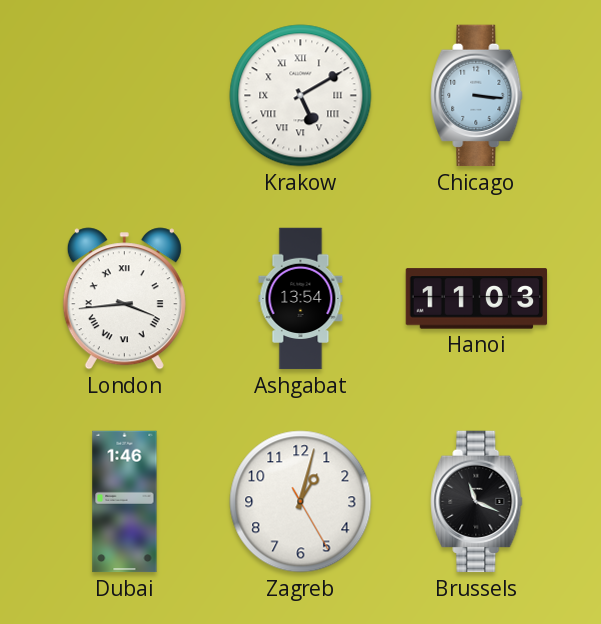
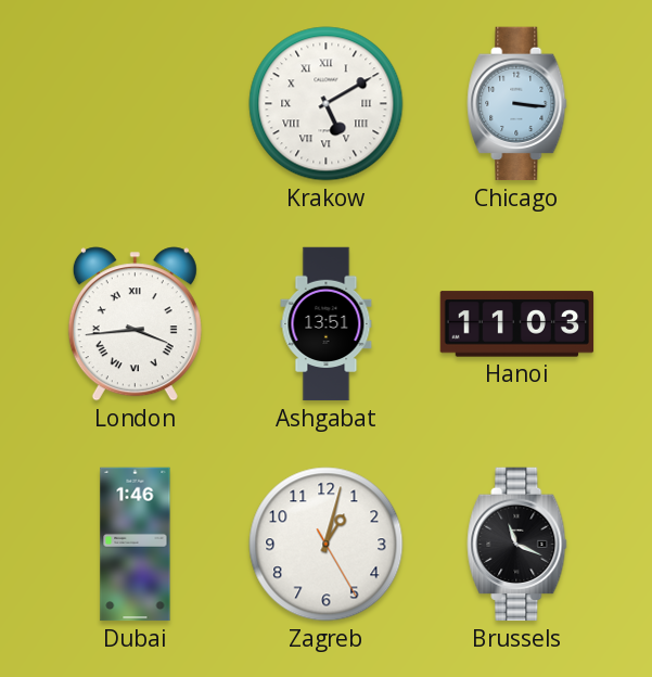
Ashgabat: 13:54 -> 13:51
